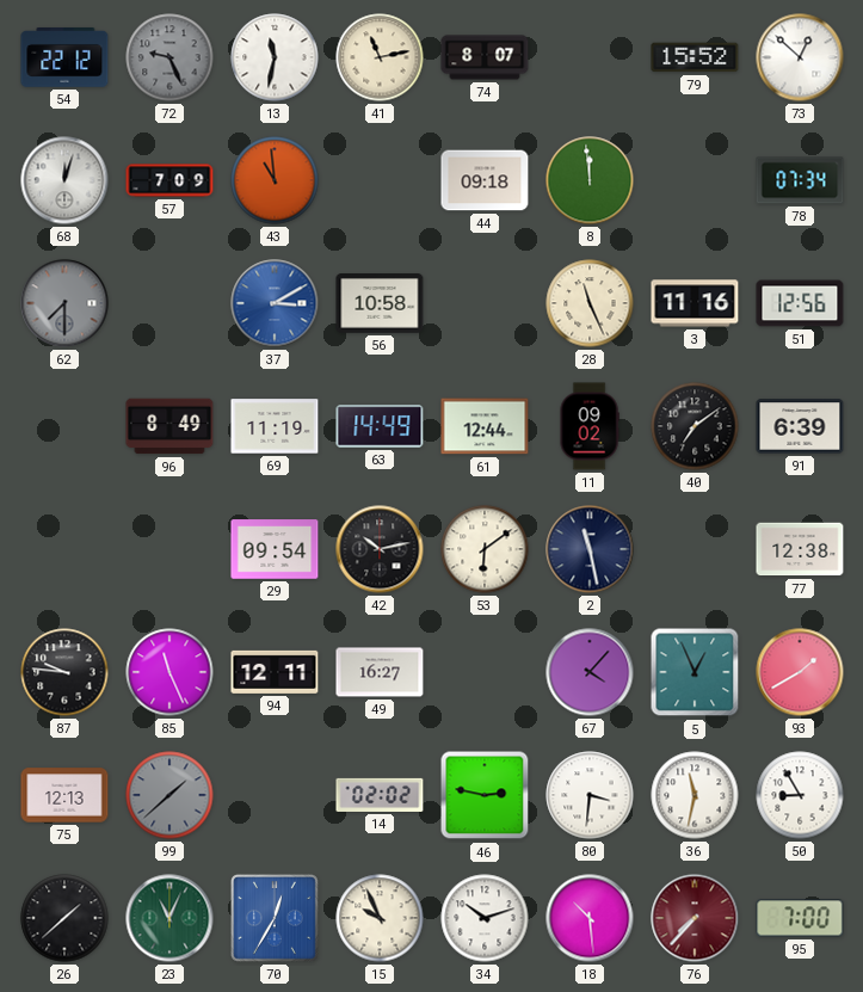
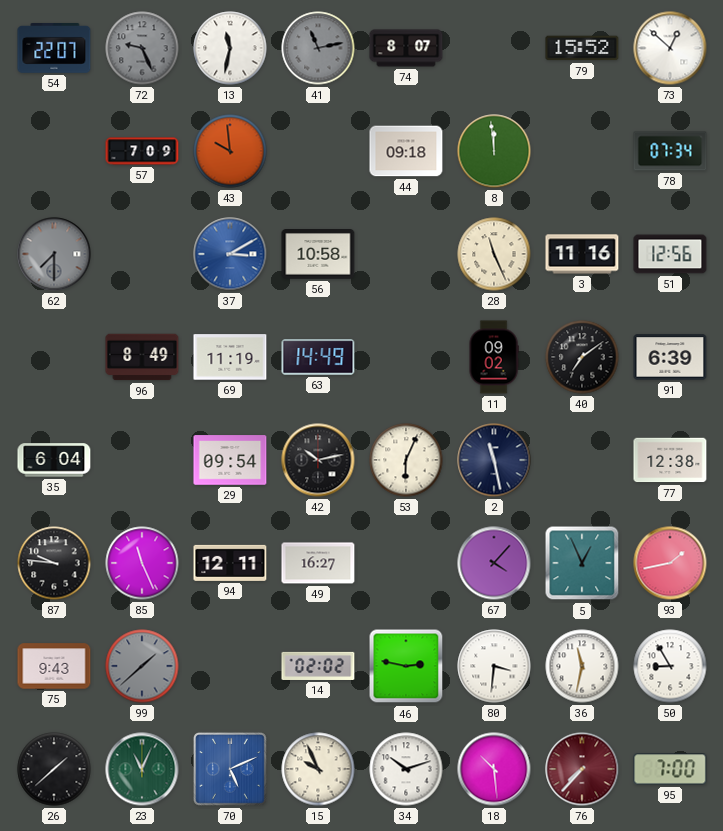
54: 22:12 -> 22:07
41 dial: cream -> grey
68: 12:03 -> none
43: 10:59 -> 9:59
61: 12:44 -> none
35: none -> 6:04
53: 6:09 -> 6:04
93: 1:40 -> 1:43
75: 12:13 -> 9:43
70: 12:35 -> 5:11
